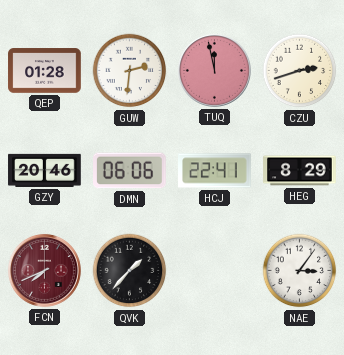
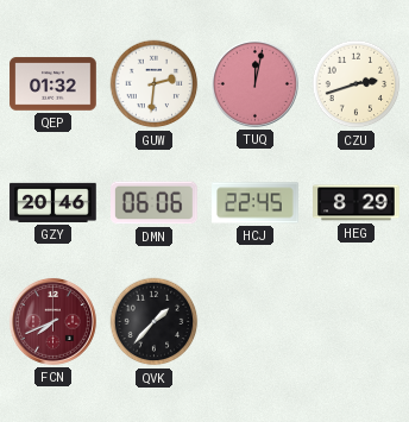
QEP: 01:28 -> 01:32
TUQ: 11:58 -> 12:02
HCJ: 22:41 -> 22:45
NAE: 3:06 -> none
